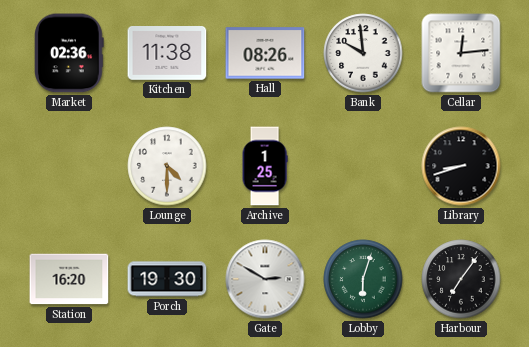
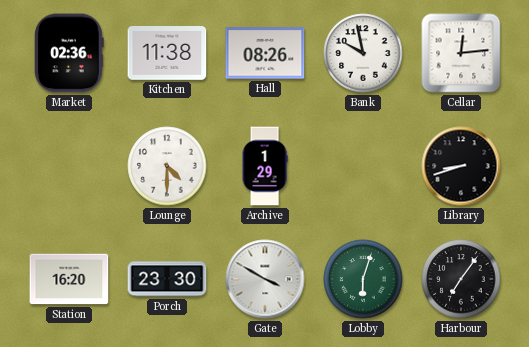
Bank: 9:59 -> 9:58
Archive: 1:25 -> 1:29
Porch: 19:30 -> 23:30
Gate: 2:50 -> 3:50
